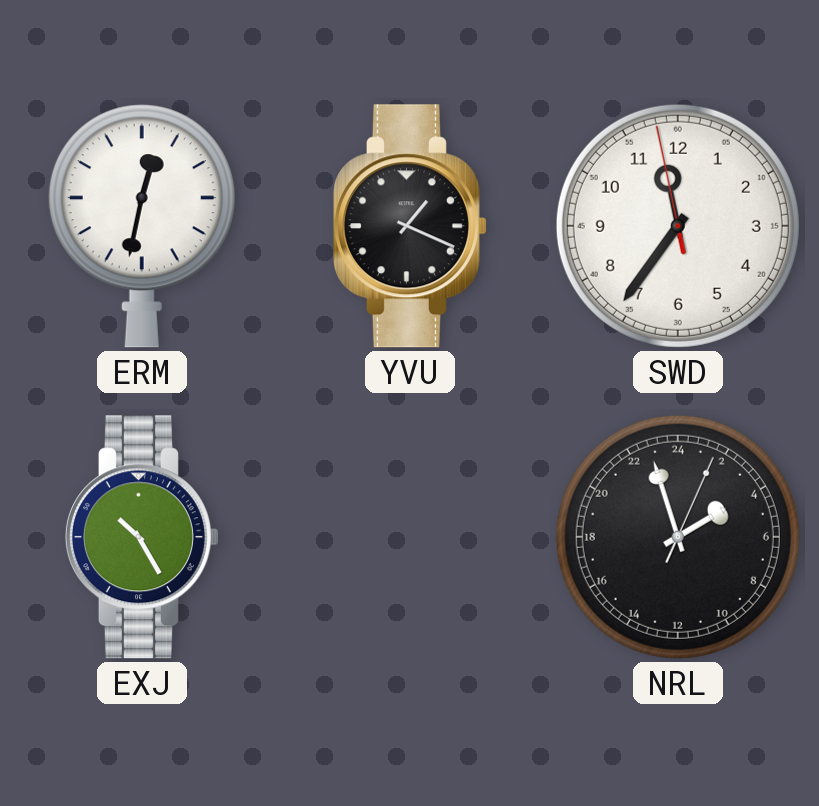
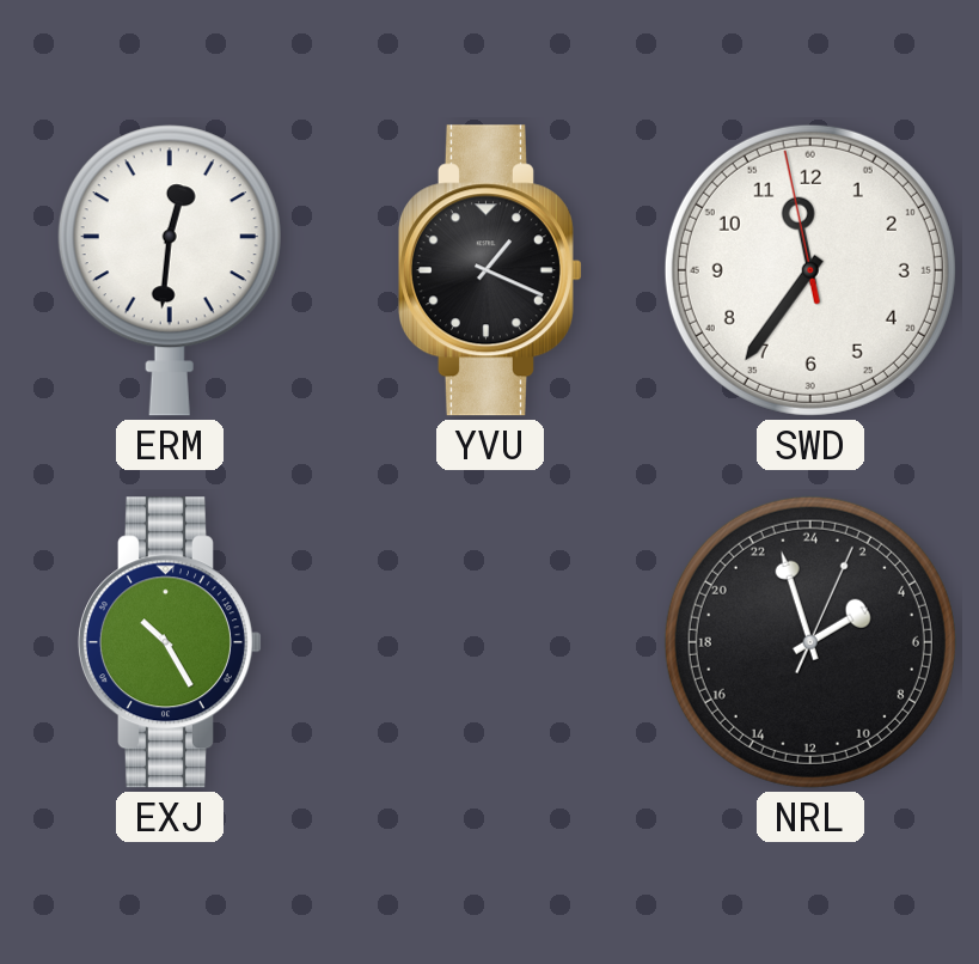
ERM: 12:32 -> 12:31
